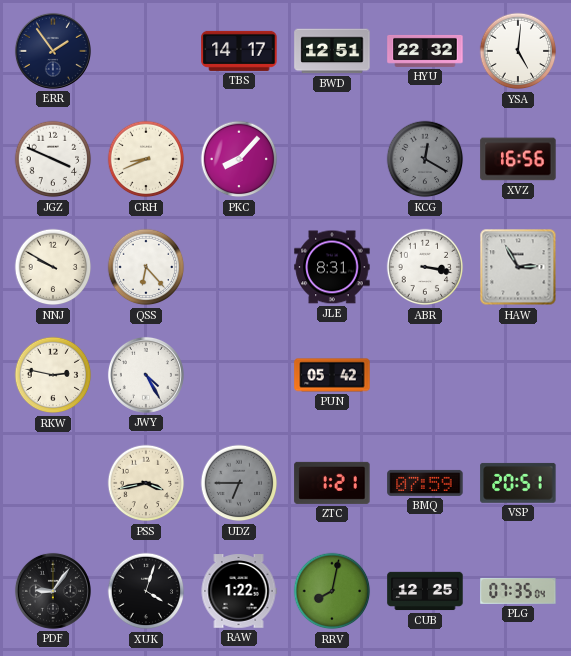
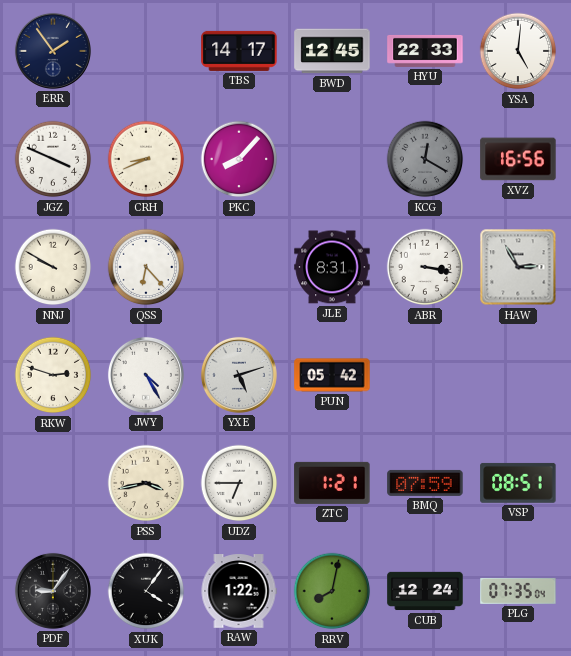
BWD: 12:51 -> 12:45
HYU: 22:32 -> 22:33
RKW: 2:47 -> 2:48
YXE: none -> 5:12
UDZ dial: grey -> white
VSP: 20:51 -> 08:51
XUK: 4:03 -> 4:06
CUB: 12:25 -> 12:24
